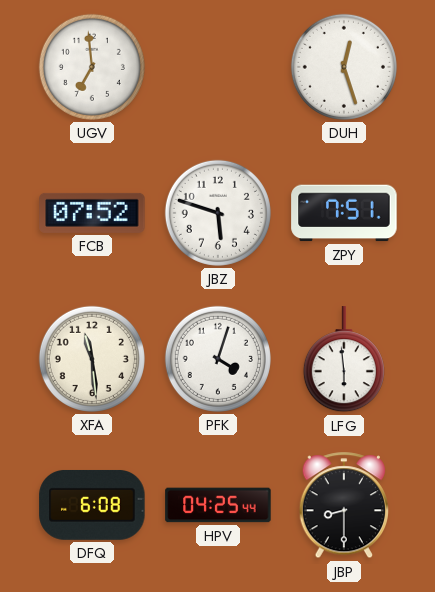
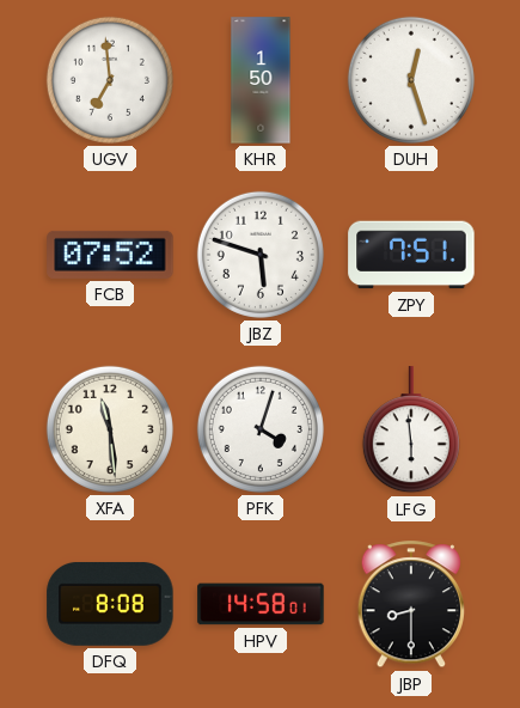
KHR: none -> 1:50
DFQ: 6:08 -> 8:08
HPV: 04:25 -> 14:58
